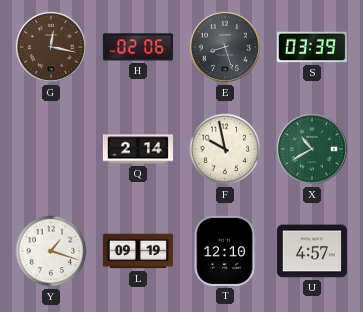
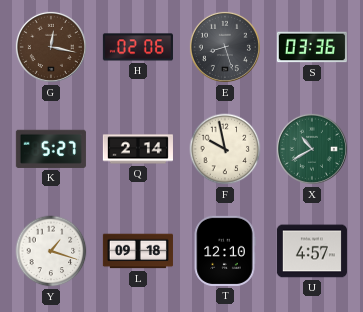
S: 03:39 -> 03:36
K: none -> 5:27
L: 09:19 -> 09:18
